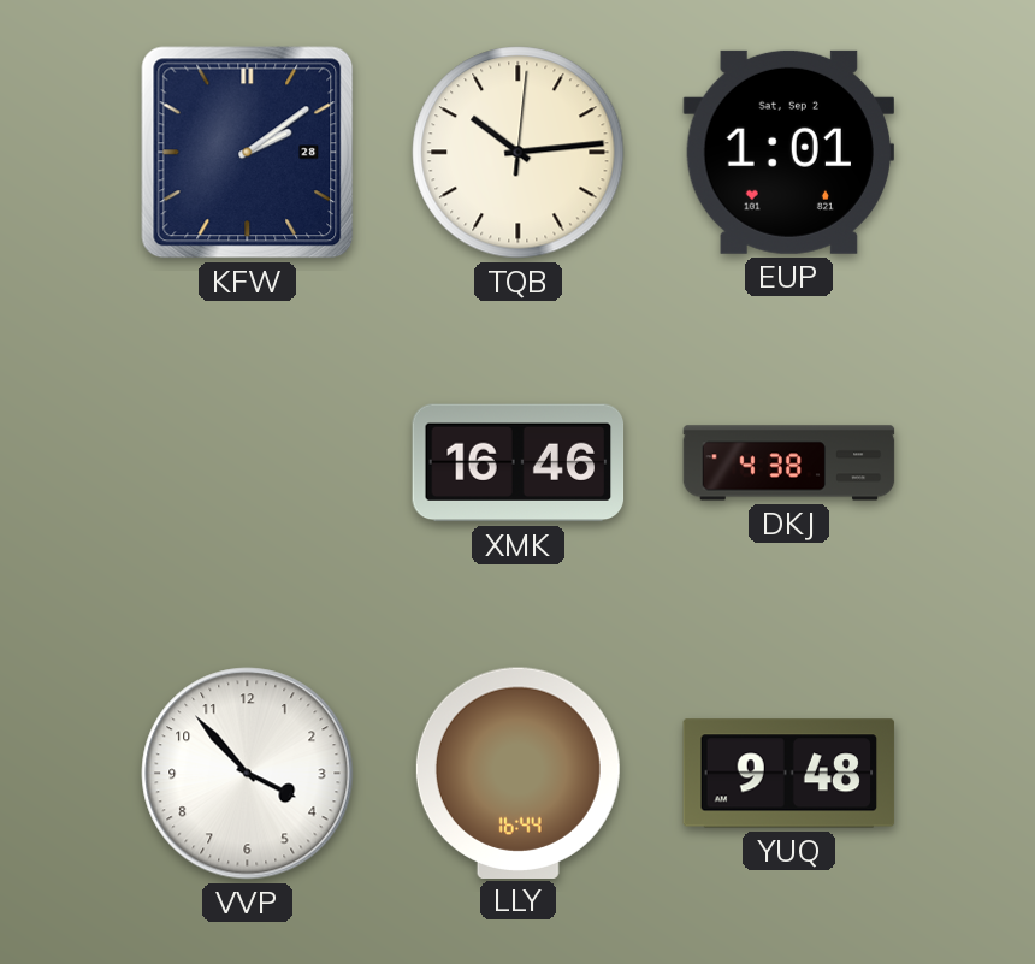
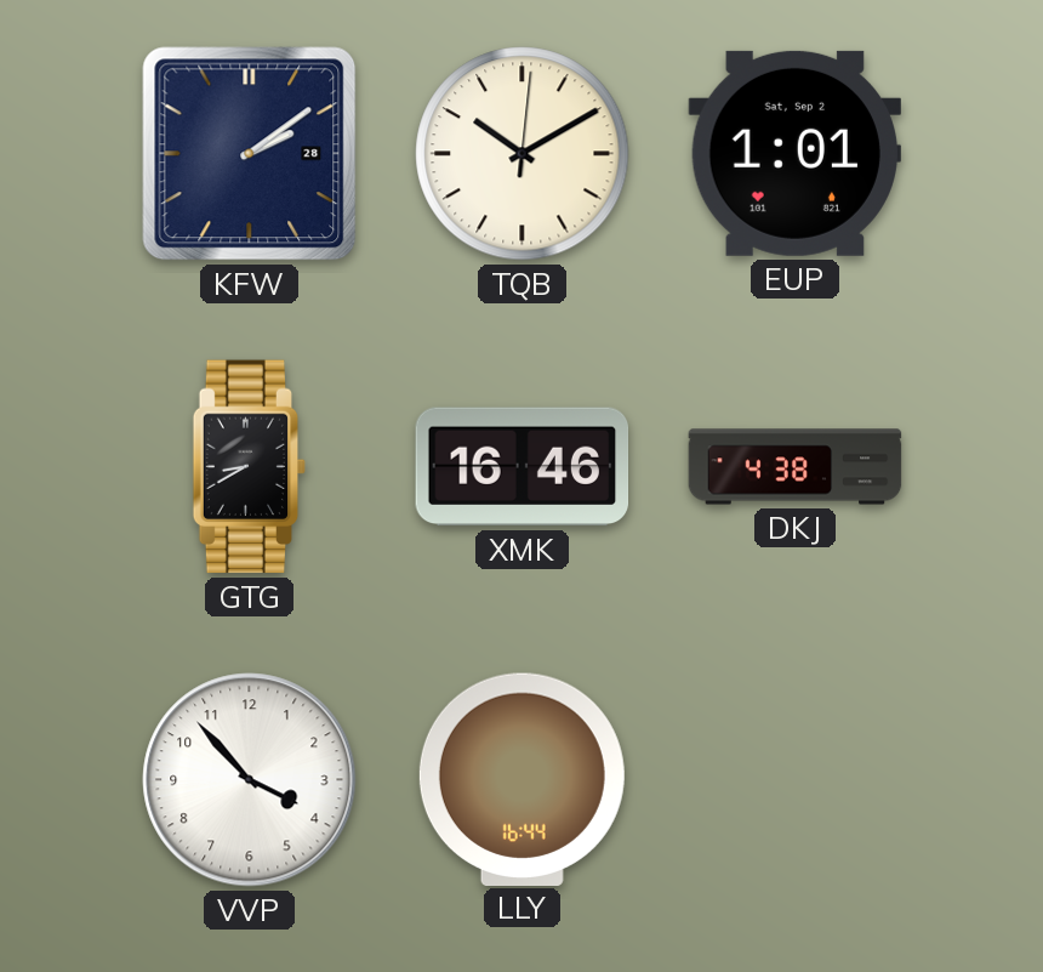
TQB: 10:14 -> 10:10
GTG: none -> 8:40
YUQ: 9:48 -> none
